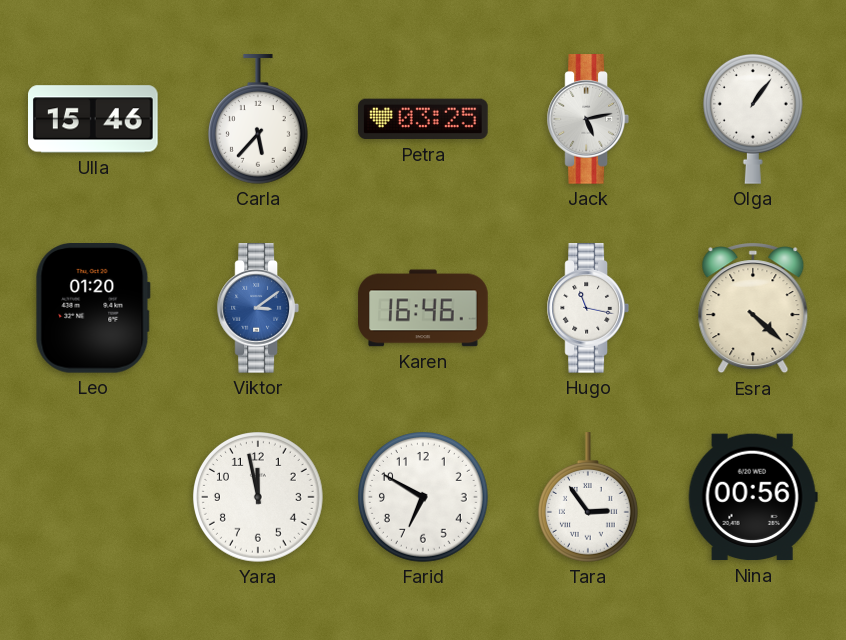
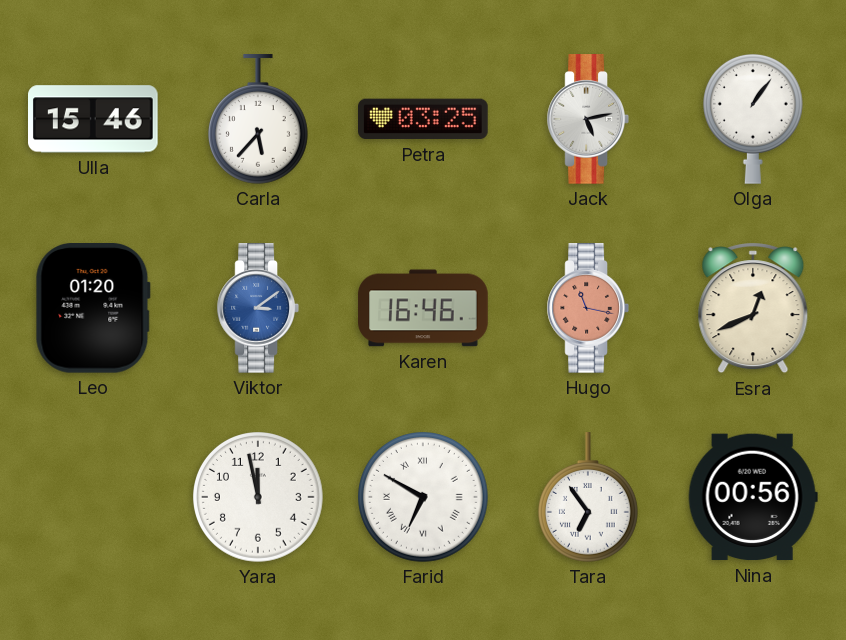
Hugo dial: white -> salmon
Esra: 4:22 -> 12:41
Farid numerals: Arabic -> Roman
Tara: 2:54 -> 6:54
